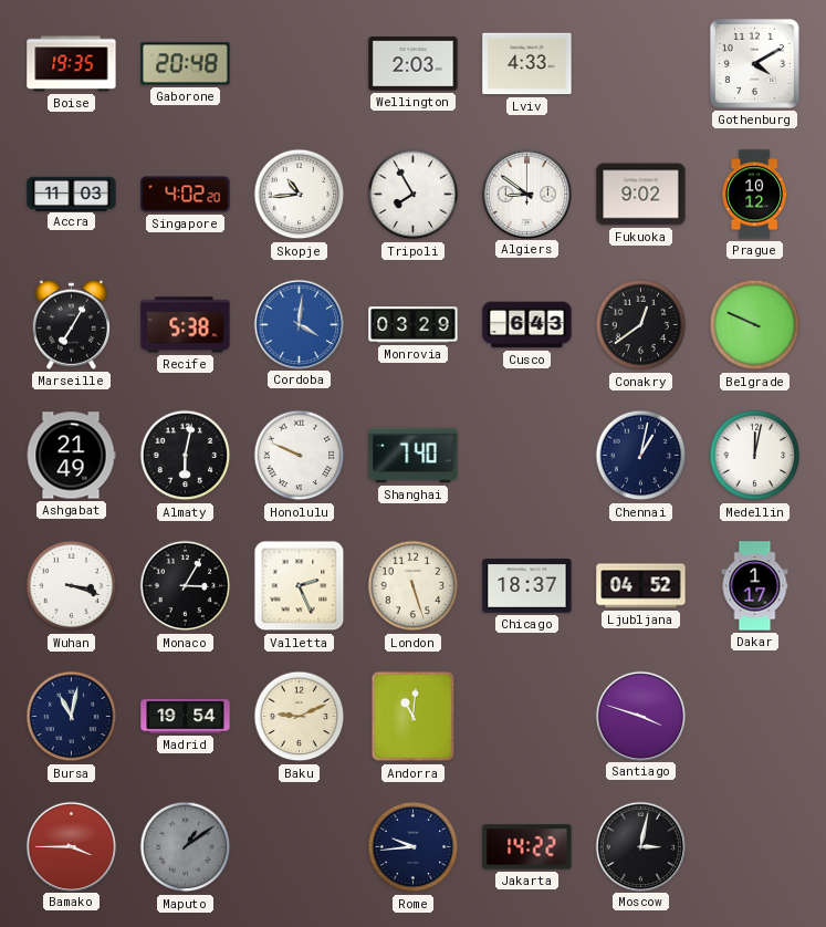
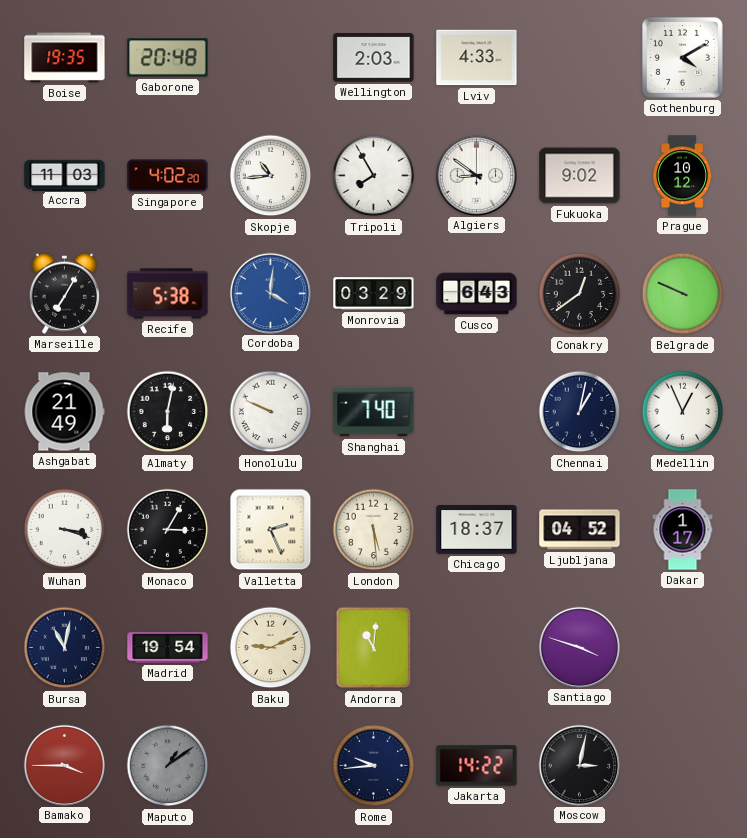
Medellin: 12:02 -> 12:56
London: 5:27 -> 5:29
